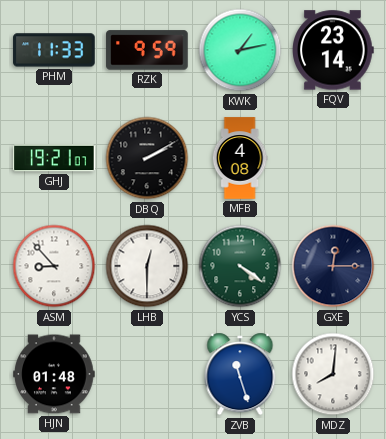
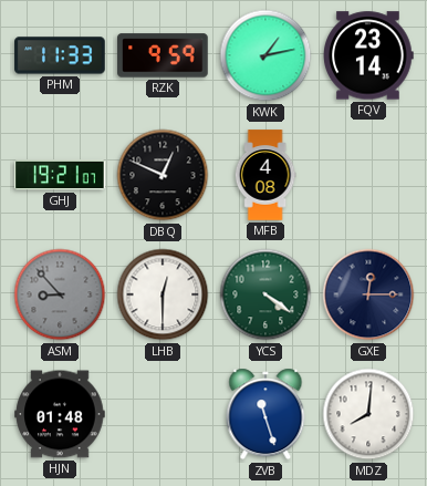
DBQ: 2:10 -> 12:49
ASM dial: white -> grey
